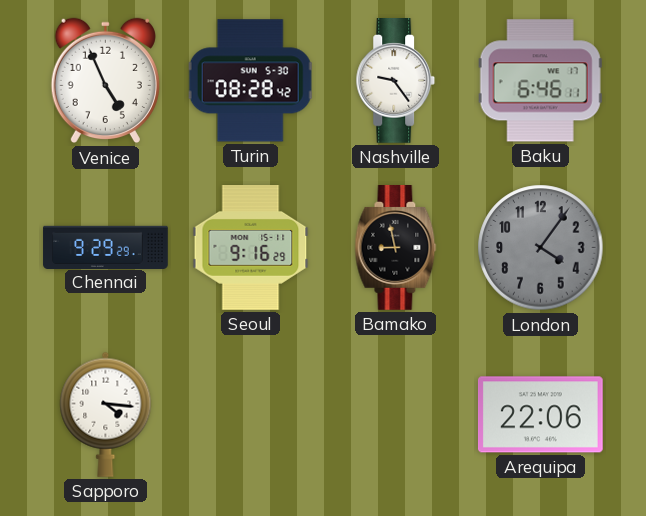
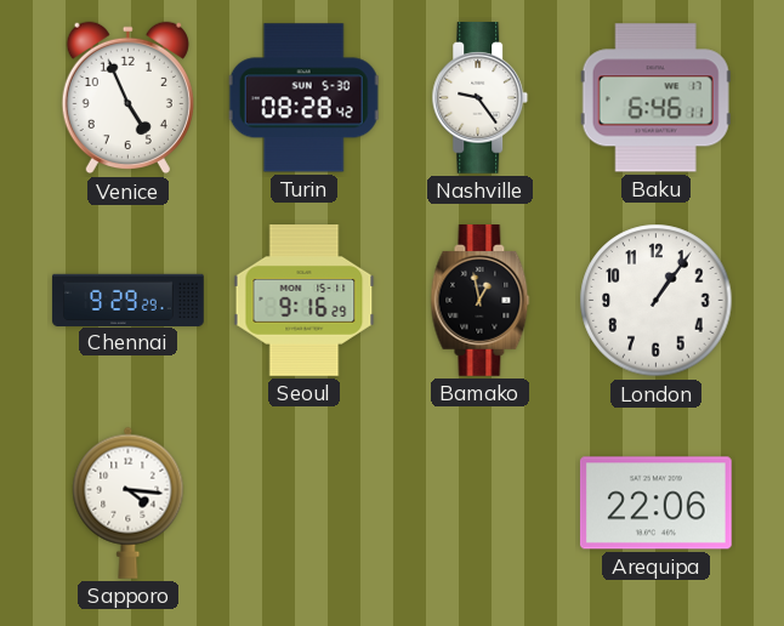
Bamako: 8:58 -> 12:58
London: 4:06 -> 1:06
London dial: grey -> white
